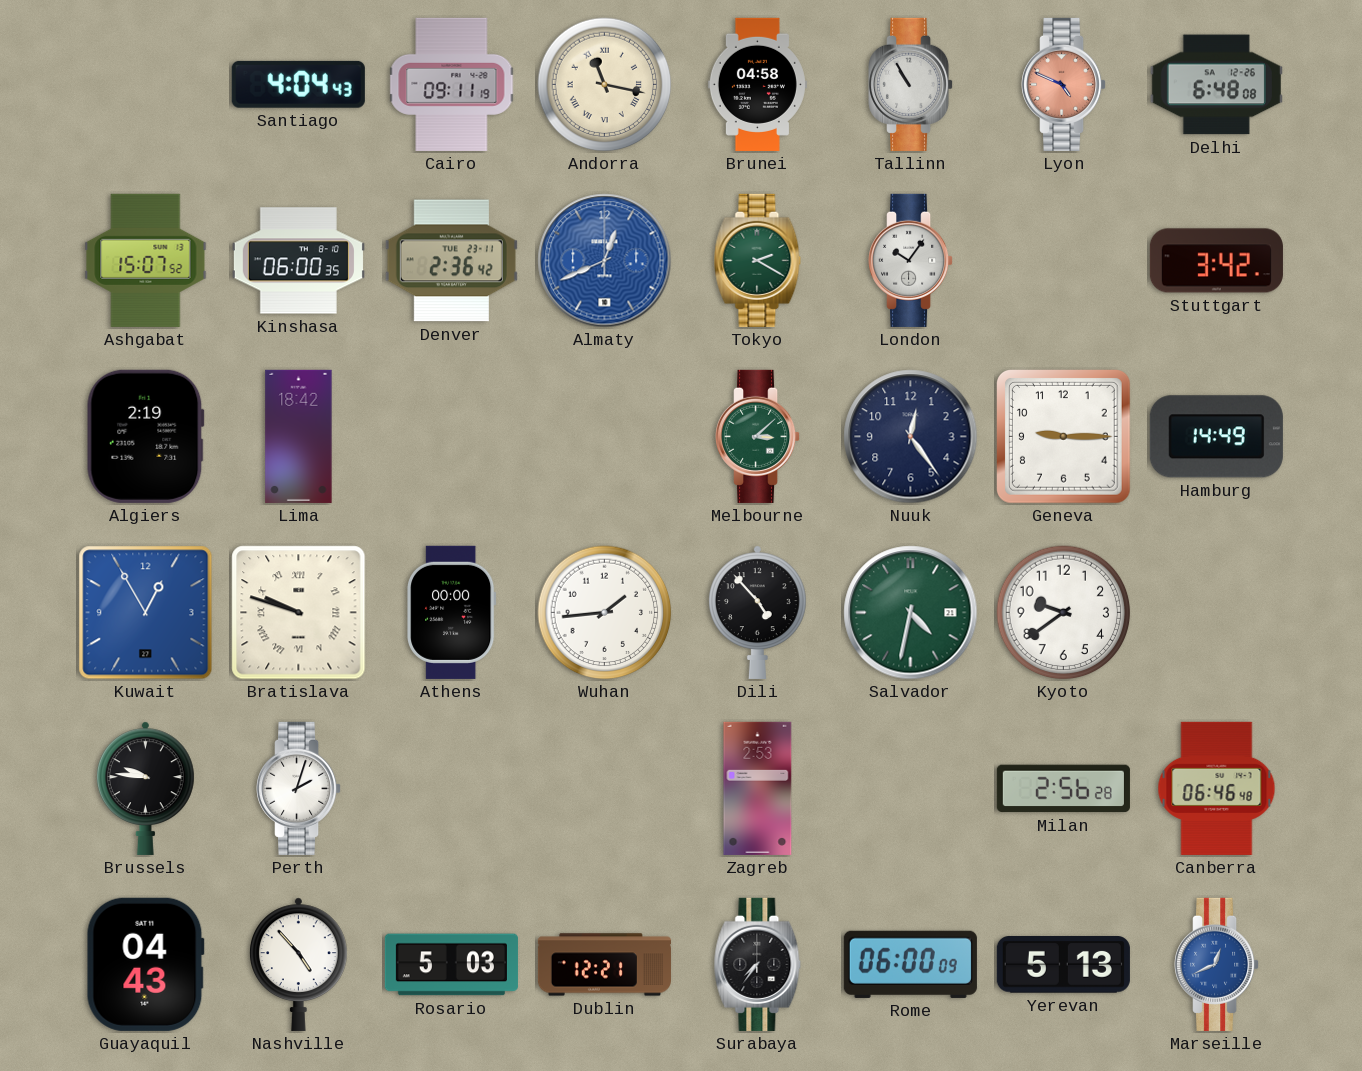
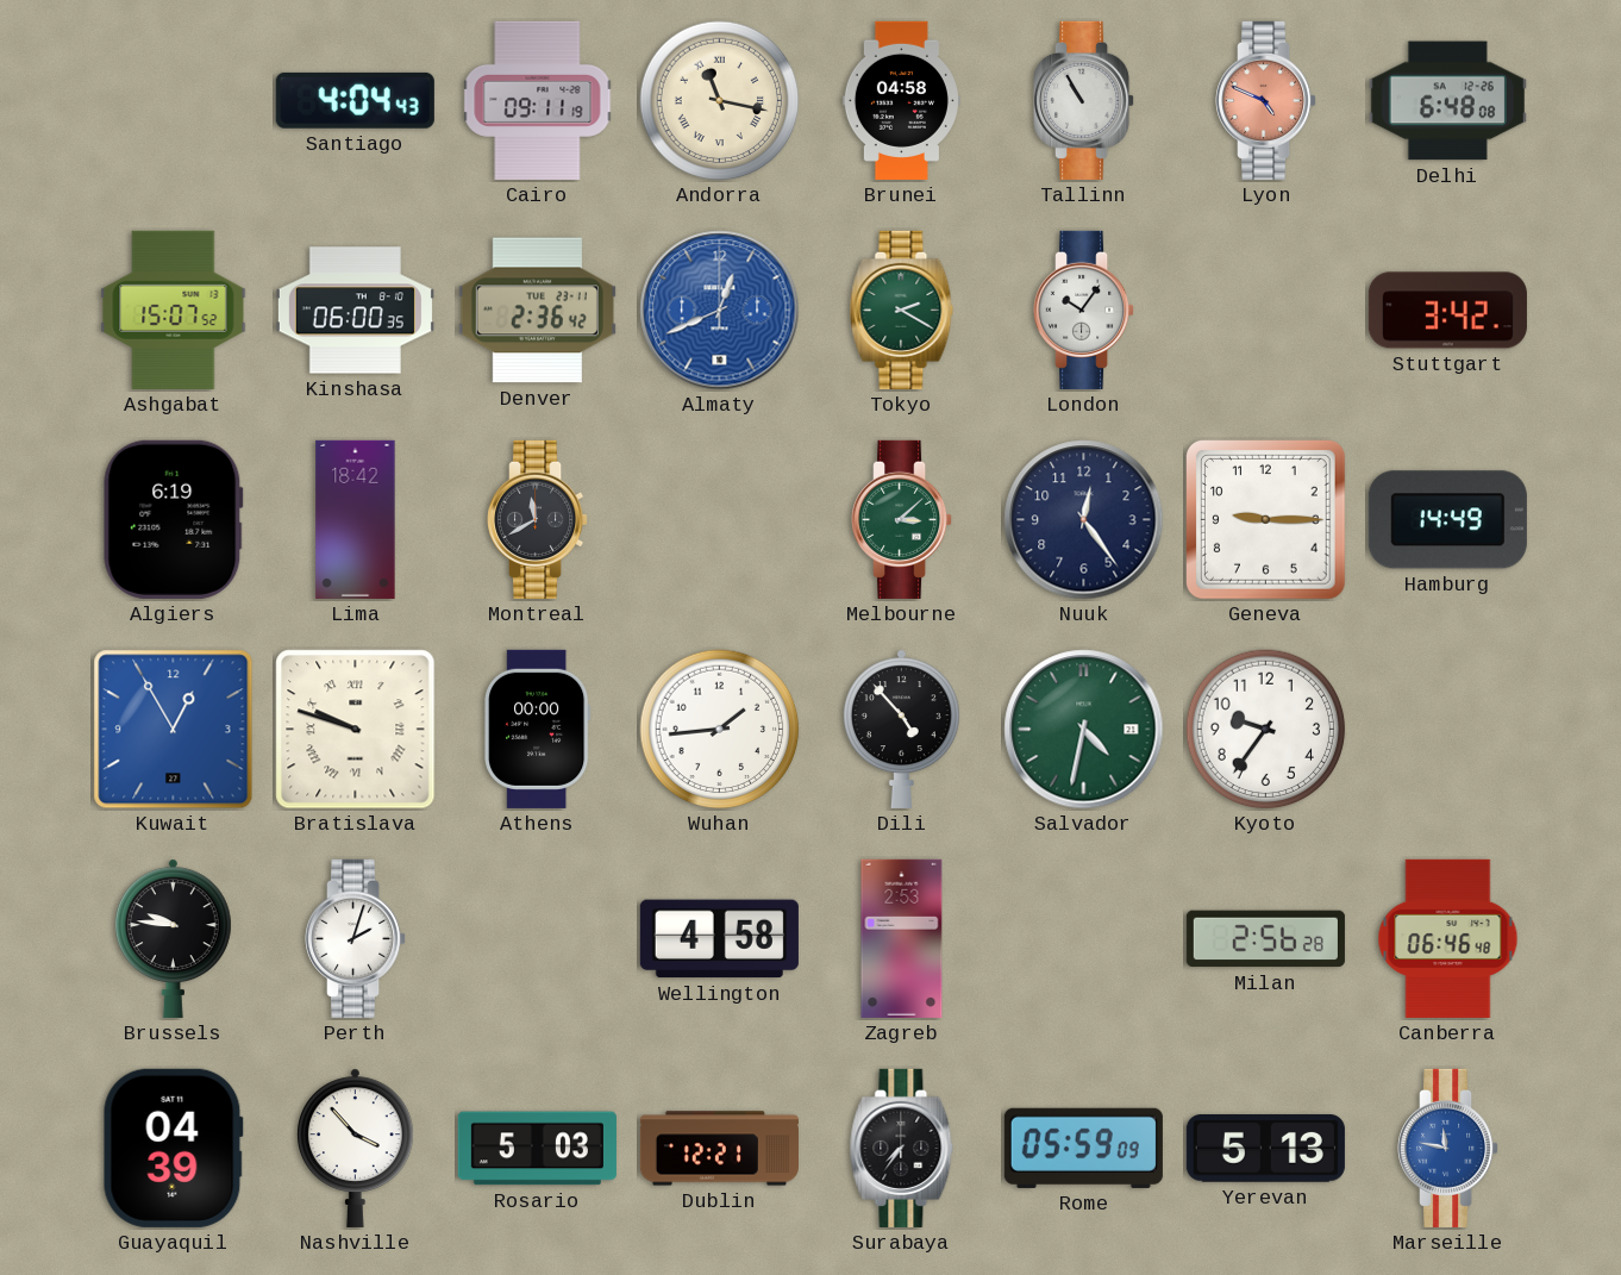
Algiers: 2:19 -> 6:19
Montreal: none -> 11:40
Kyoto: 9:39 -> 9:36
Wellington: none -> 4:58
Guayaquil: 04:43 -> 04:39
Nashville: 4:53 -> 3:53
Rome: 06:00 -> 05:59
Marseille: 12:41 -> 11:47
